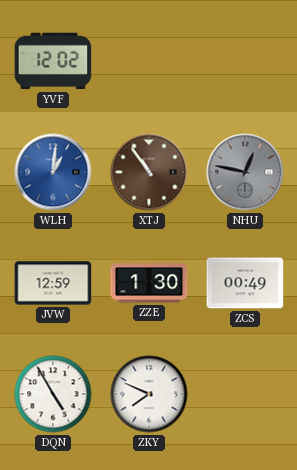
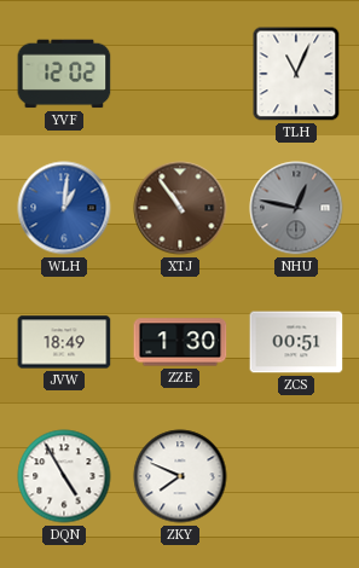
TLH: none -> 11:04
JVW: 12:59 -> 18:49
ZCS: 00:49 -> 00:51
